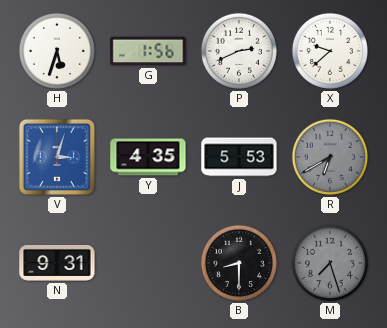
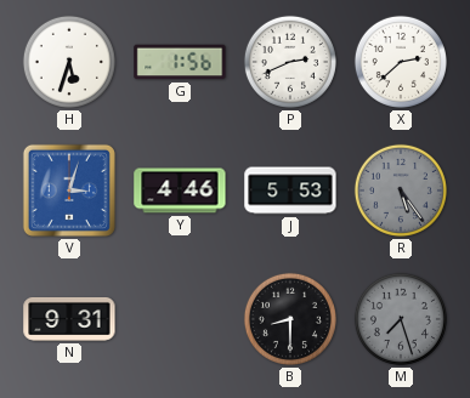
X: 9:38 -> 2:38
Y: 4:35 -> 4:46
R: 6:40 -> 5:24
